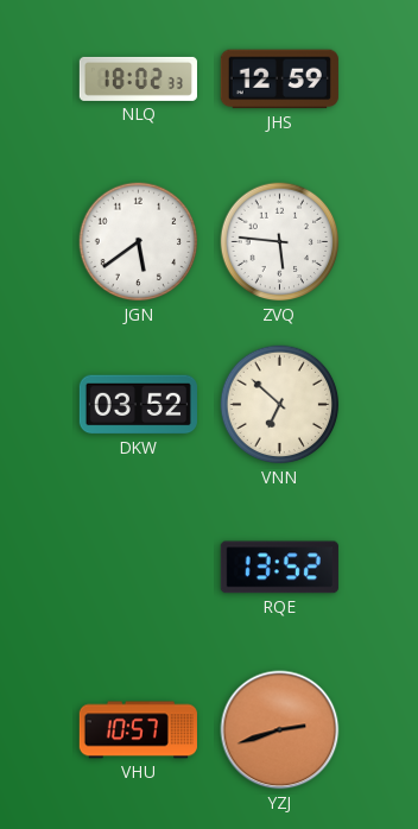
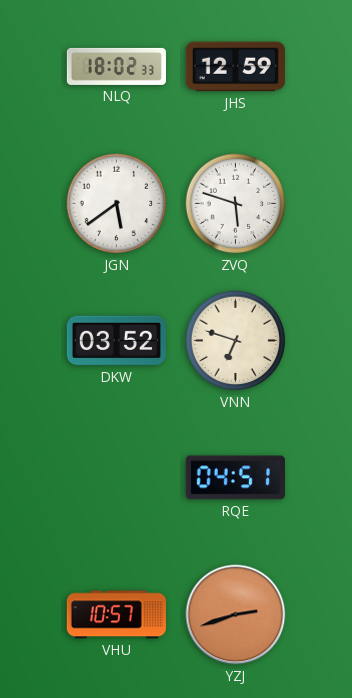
ZVQ: 5:46 -> 5:48
VNN: 6:52 -> 6:48
RQE: 13:52 -> 04:51
